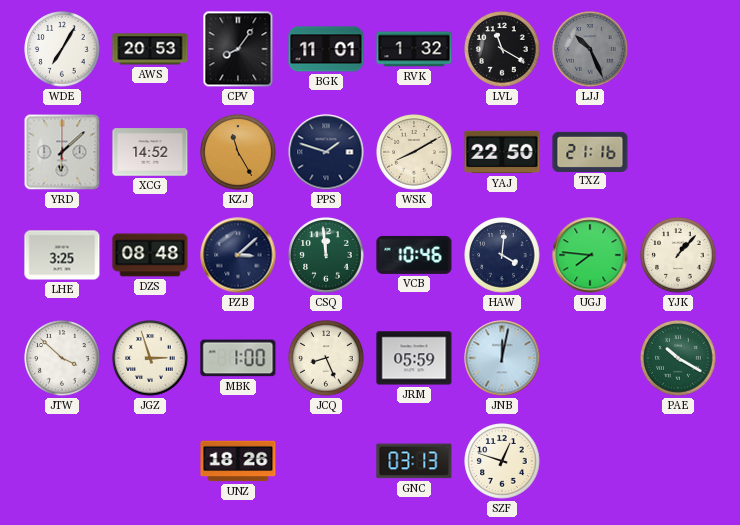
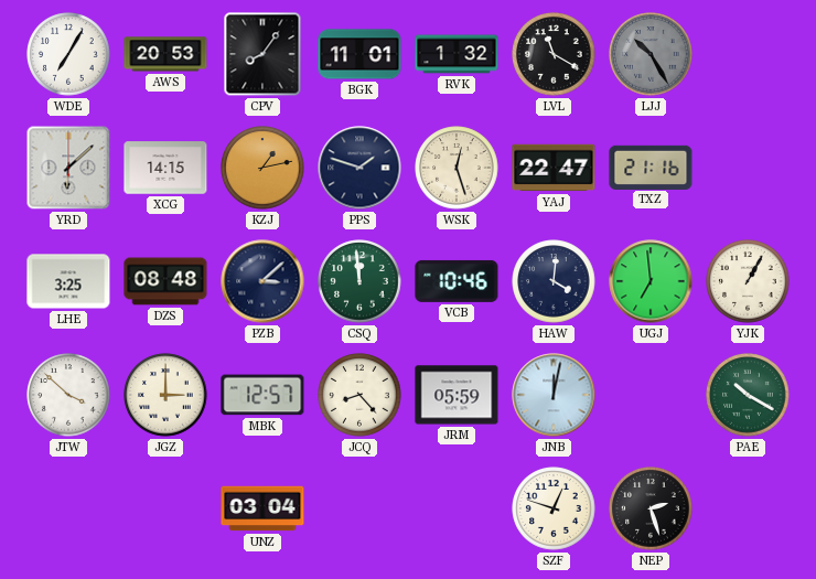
LJJ: 10:26 -> 10:25
XCG: 14:52 -> 14:15
KZJ: 11:25 -> 1:13
WSK: 8:10 -> 12:27
YAJ: 22:50 -> 22:47
UGJ: 7:46 -> 6:59
YJK: 1:07 -> 1:05
JGZ: 2:57 -> 3:00
MBK: 1:00 -> 12:57
JCQ: 8:26 -> 8:23
UNZ: 18:26 -> 03:04
GNC: 03:13 -> none
NEP: none -> 2:27
